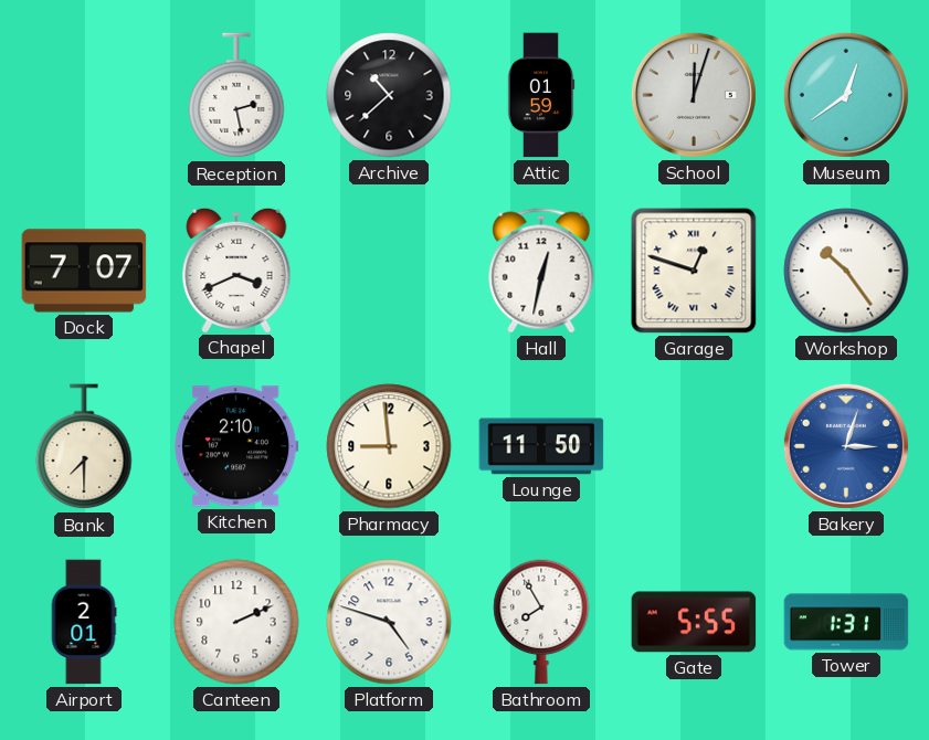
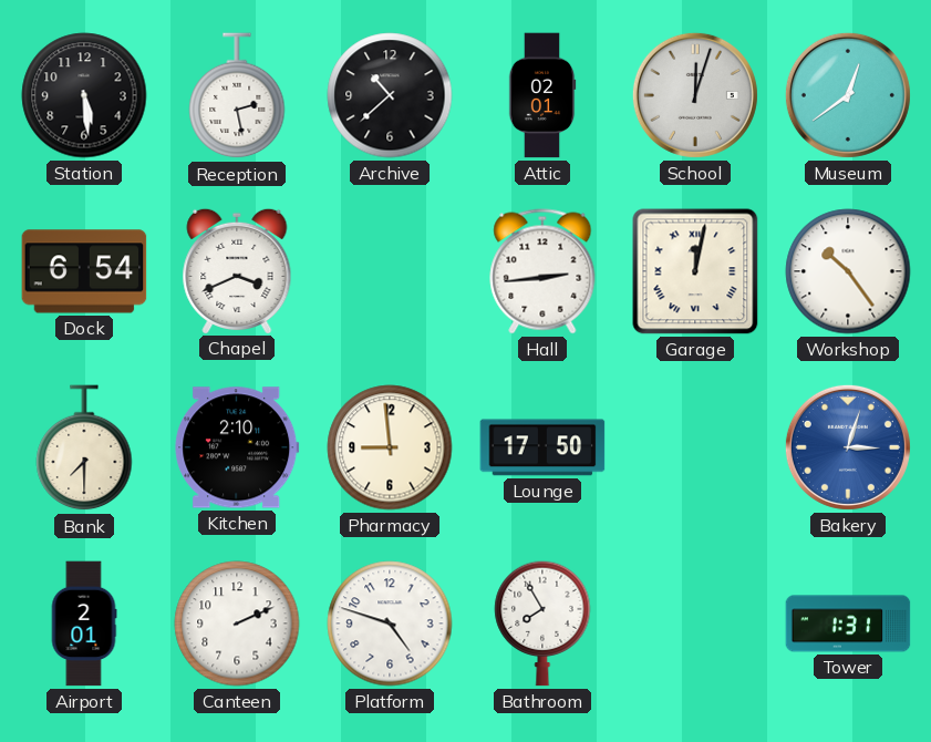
Station: none -> 5:29
Attic: 01:59 -> 02:01
Dock: 7:07 -> 6:54
Hall: 12:32 -> 2:44
Garage: 12:48 -> 12:02
Lounge: 11:50 -> 17:50
Gate: 5:55 -> none
